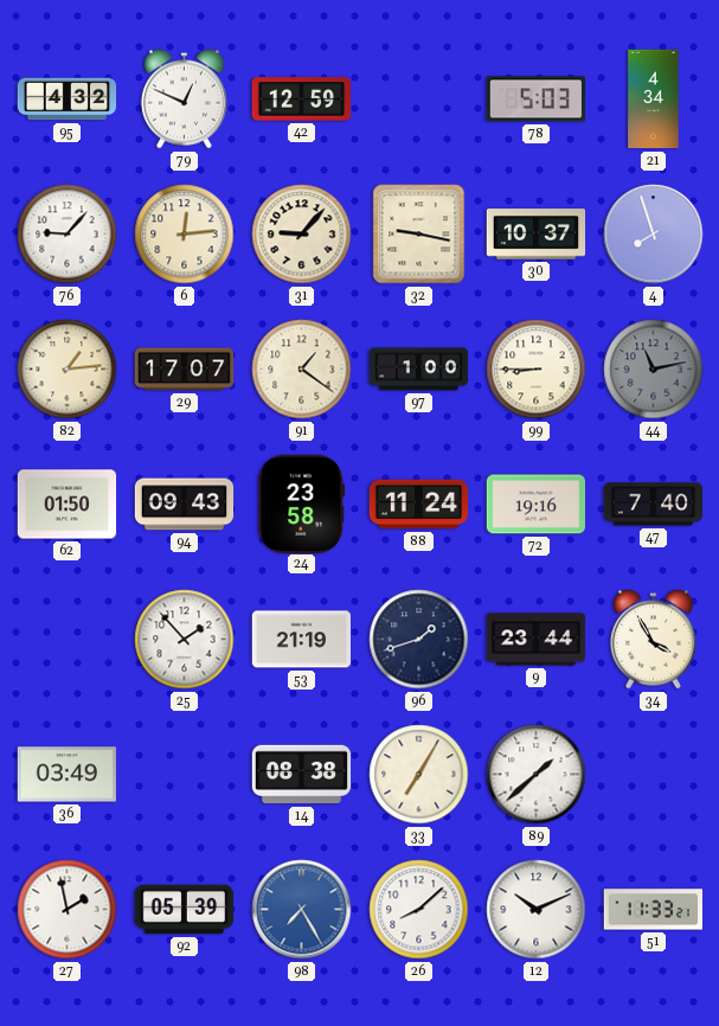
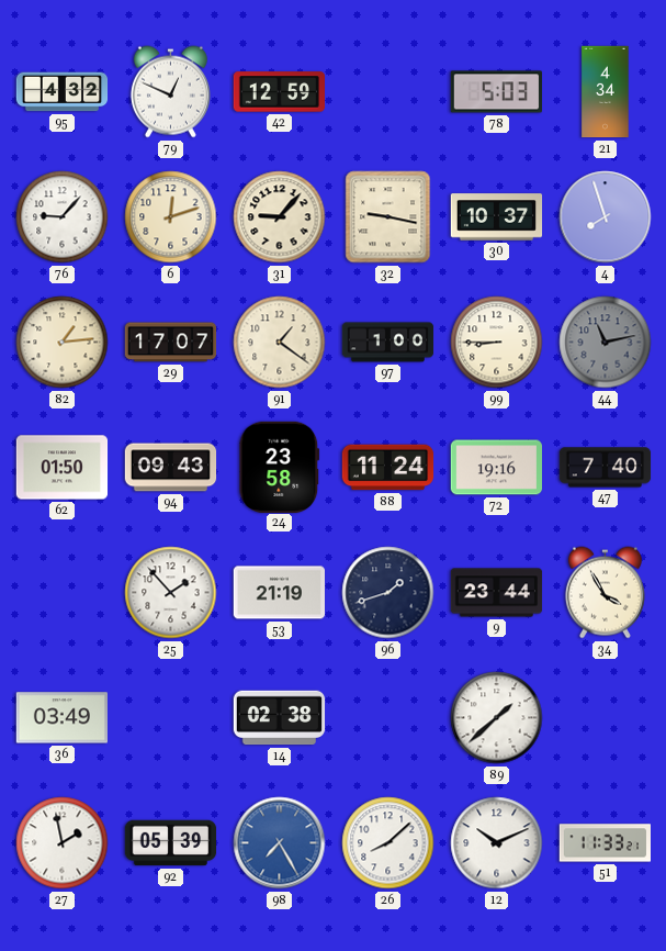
6: 12:14 -> 12:12
14: 08:38 -> 02:38
33: 7:05 -> none
